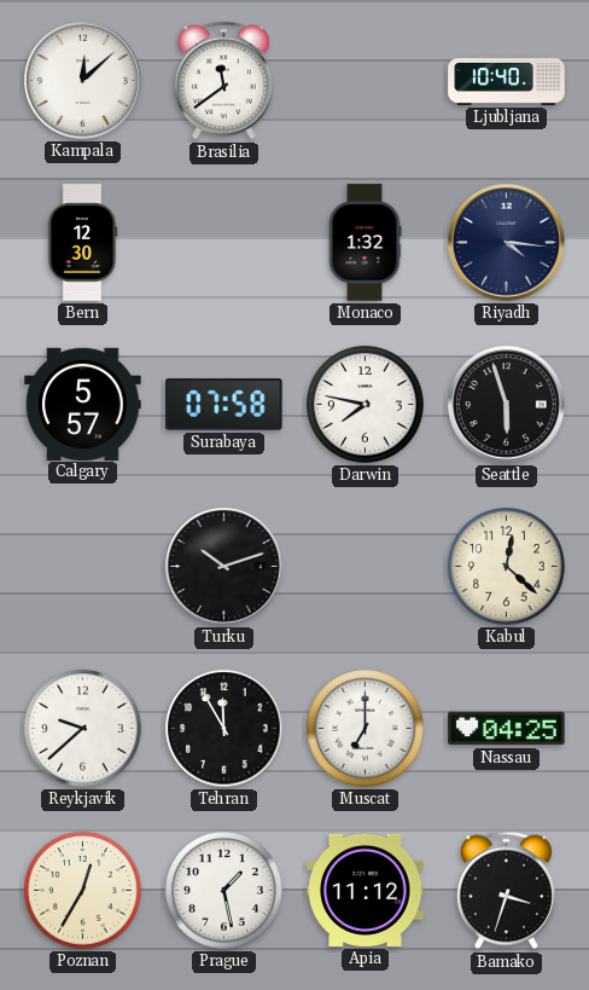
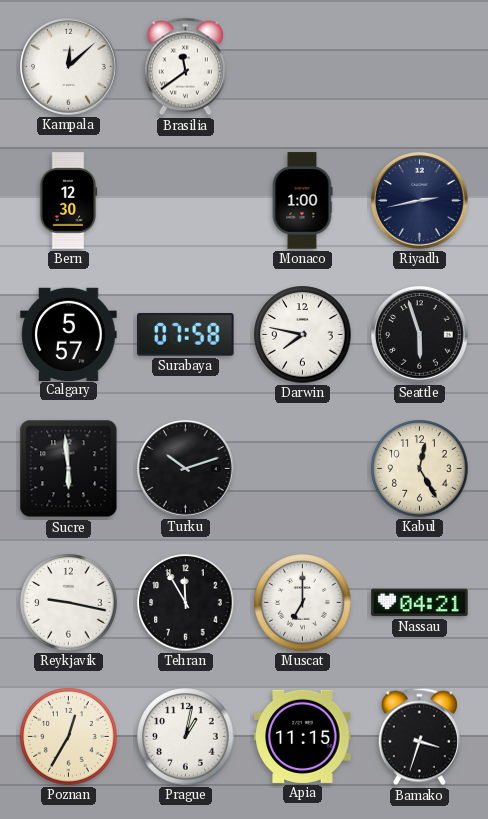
Ljubljana: 10:40 -> none
Monaco: 1:32 -> 1:00
Riyadh: 4:16 -> 2:43
Sucre: none -> 5:59
Kabul: 12:22 -> 12:25
Reykjavik: 9:38 -> 9:17
Nassau: 04:25 -> 04:21
Prague: 1:28 -> 1:02
Apia: 11:12 -> 11:15
